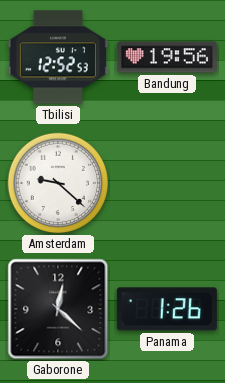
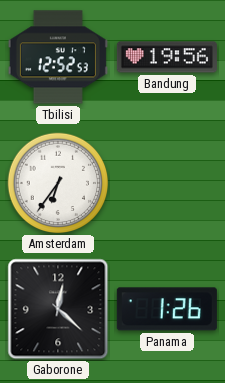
Amsterdam: 9:22 -> 6:36
